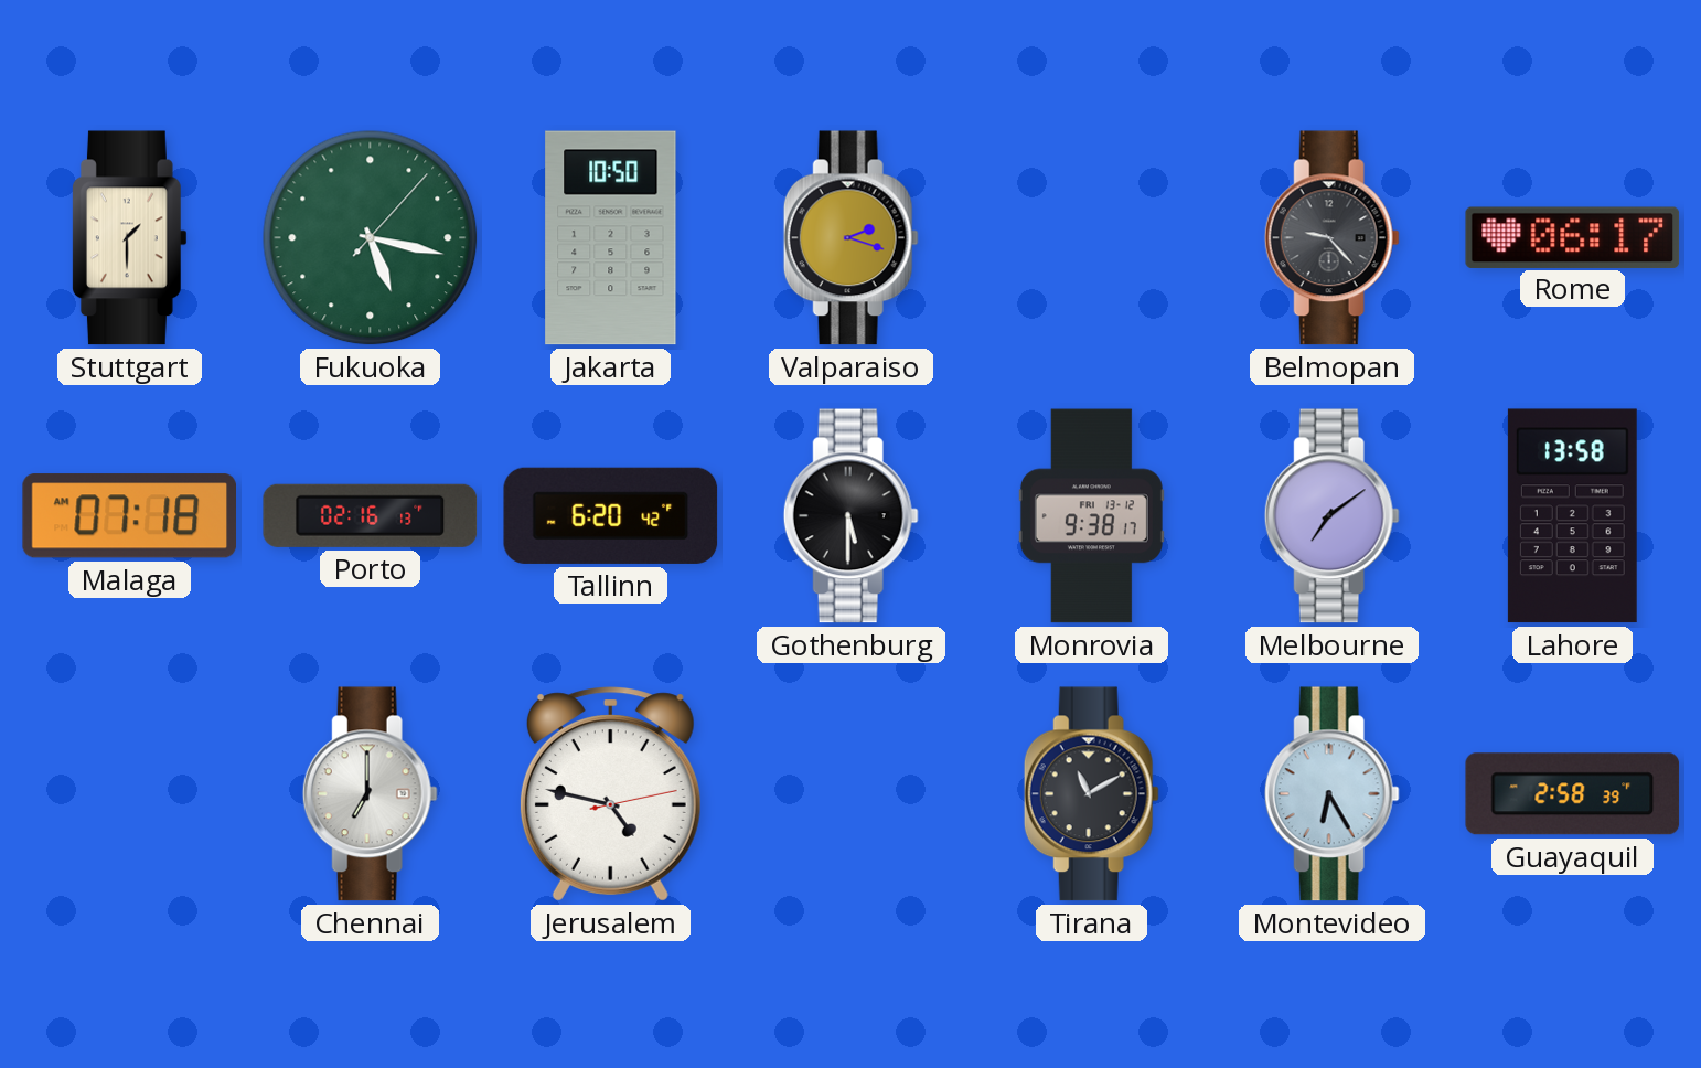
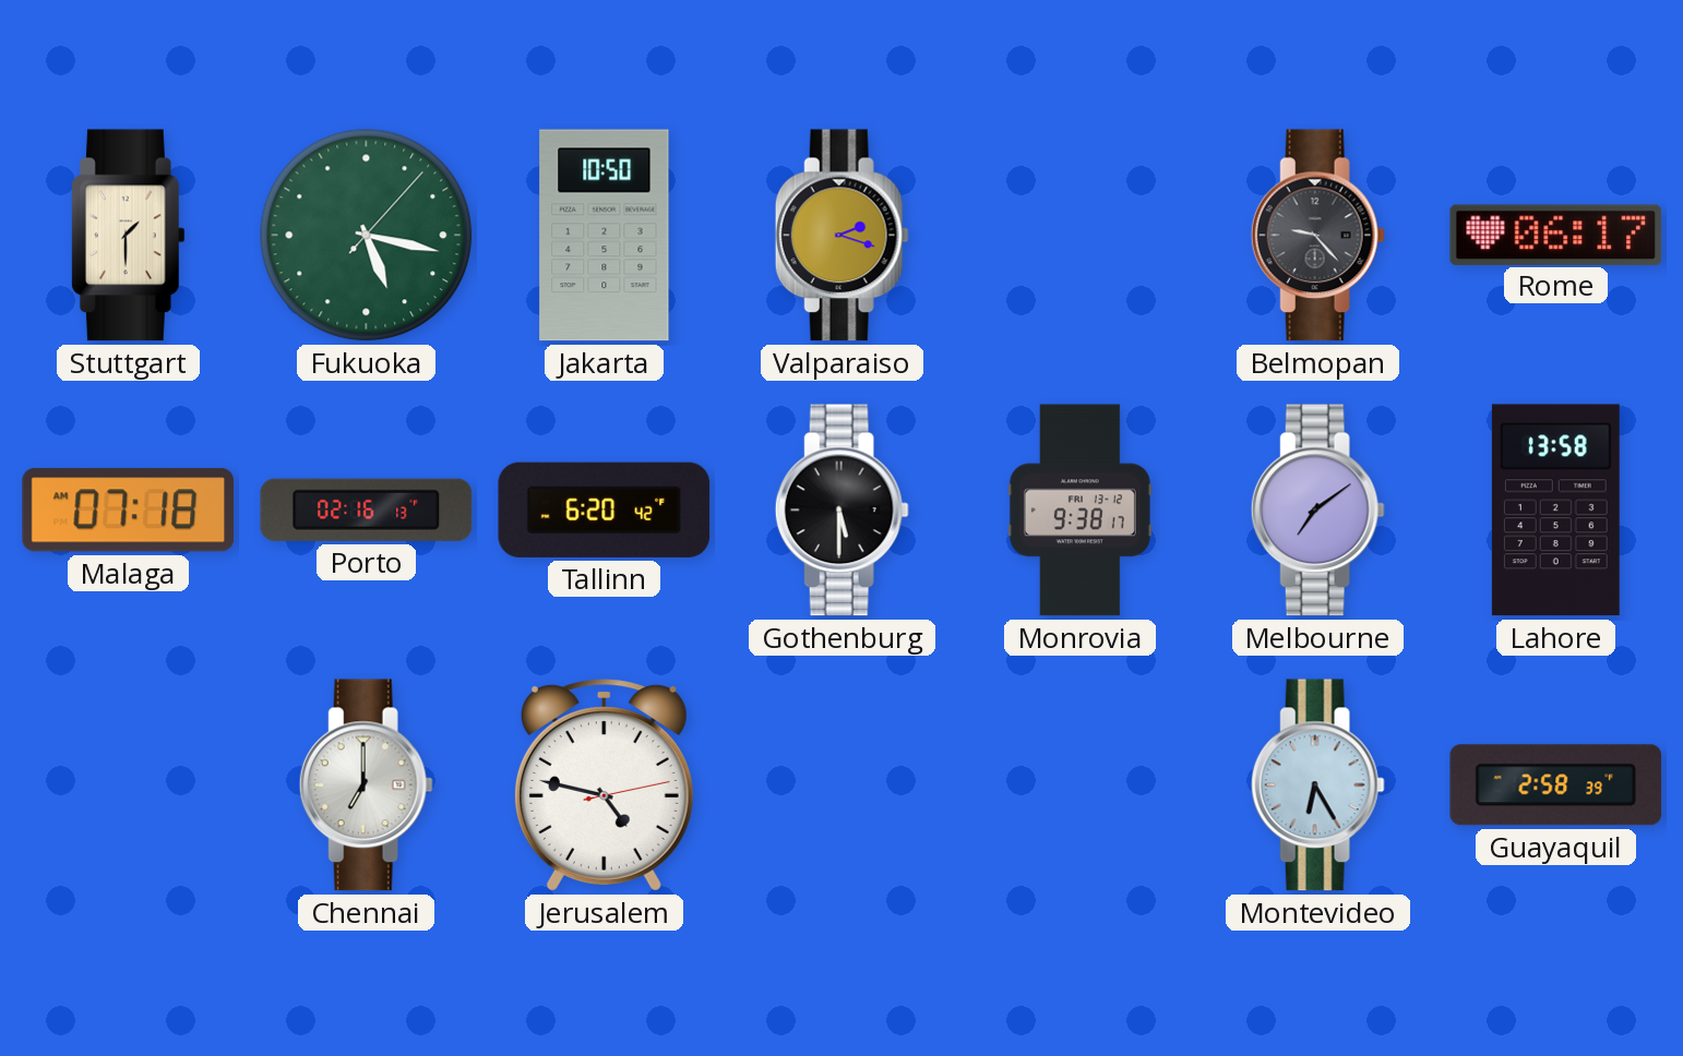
Tirana: 11:10 -> none
